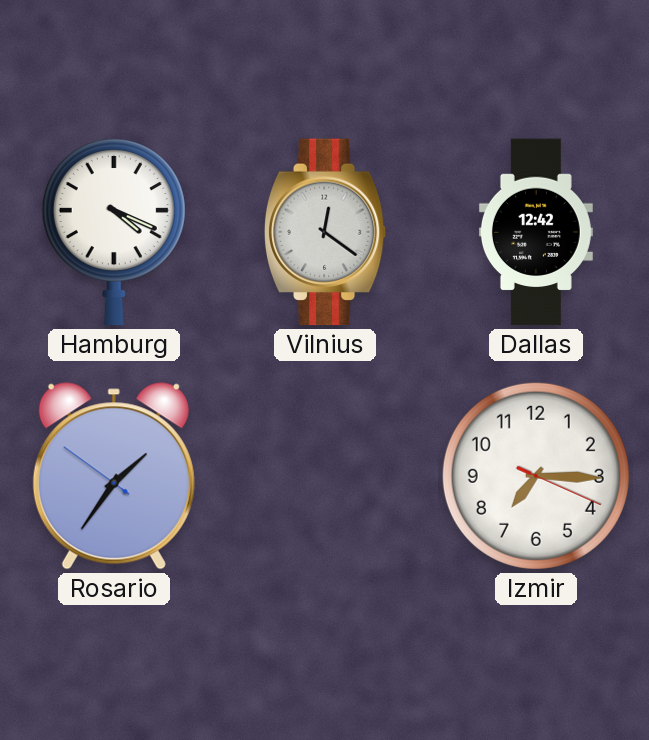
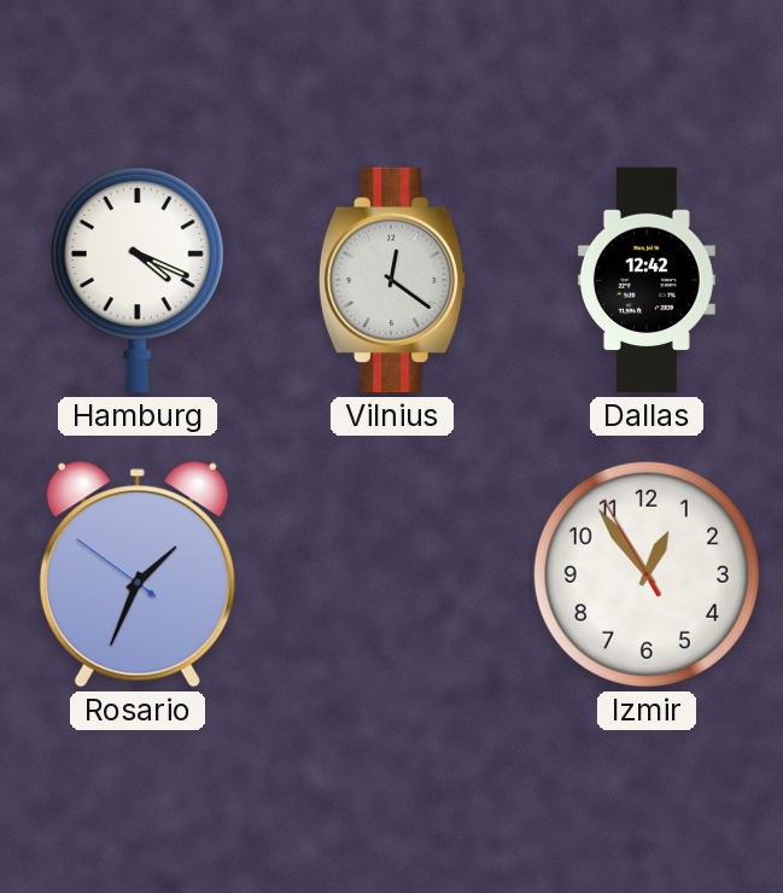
Rosario: 1:35 -> 1:33
Izmir: 7:15 -> 12:53
